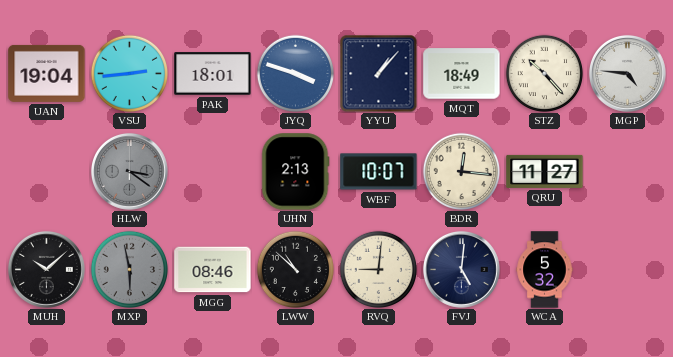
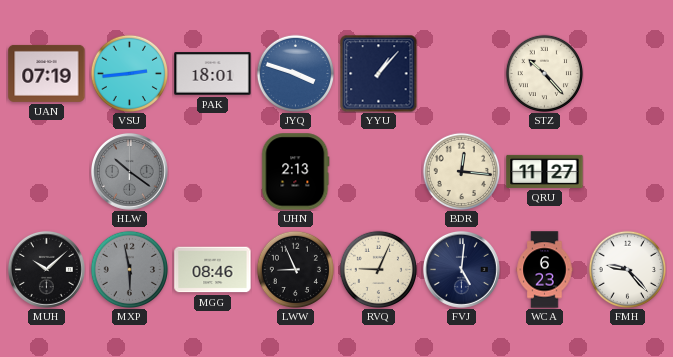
UAN: 19:04 -> 07:19
MQT: 18:49 -> none
MGP: 4:46 -> none
HLW: 3:21 -> 10:21
WBF: 10:07 -> none
LWW: 10:52 -> 8:56
RVQ: 9:01 -> 9:04
WCA: 5:32 -> 6:23
FMH: none -> 9:23
